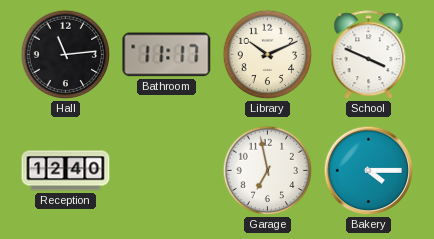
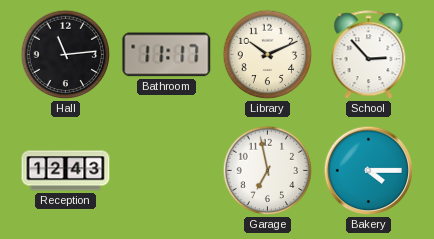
School: 3:49 -> 2:53
Reception: 12:40 -> 12:43
